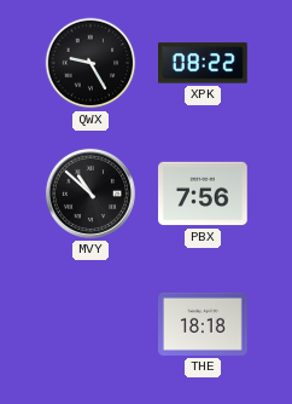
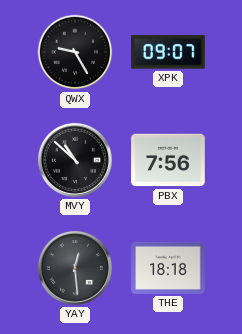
XPK: 08:22 -> 09:07
YAY: none -> 12:29
